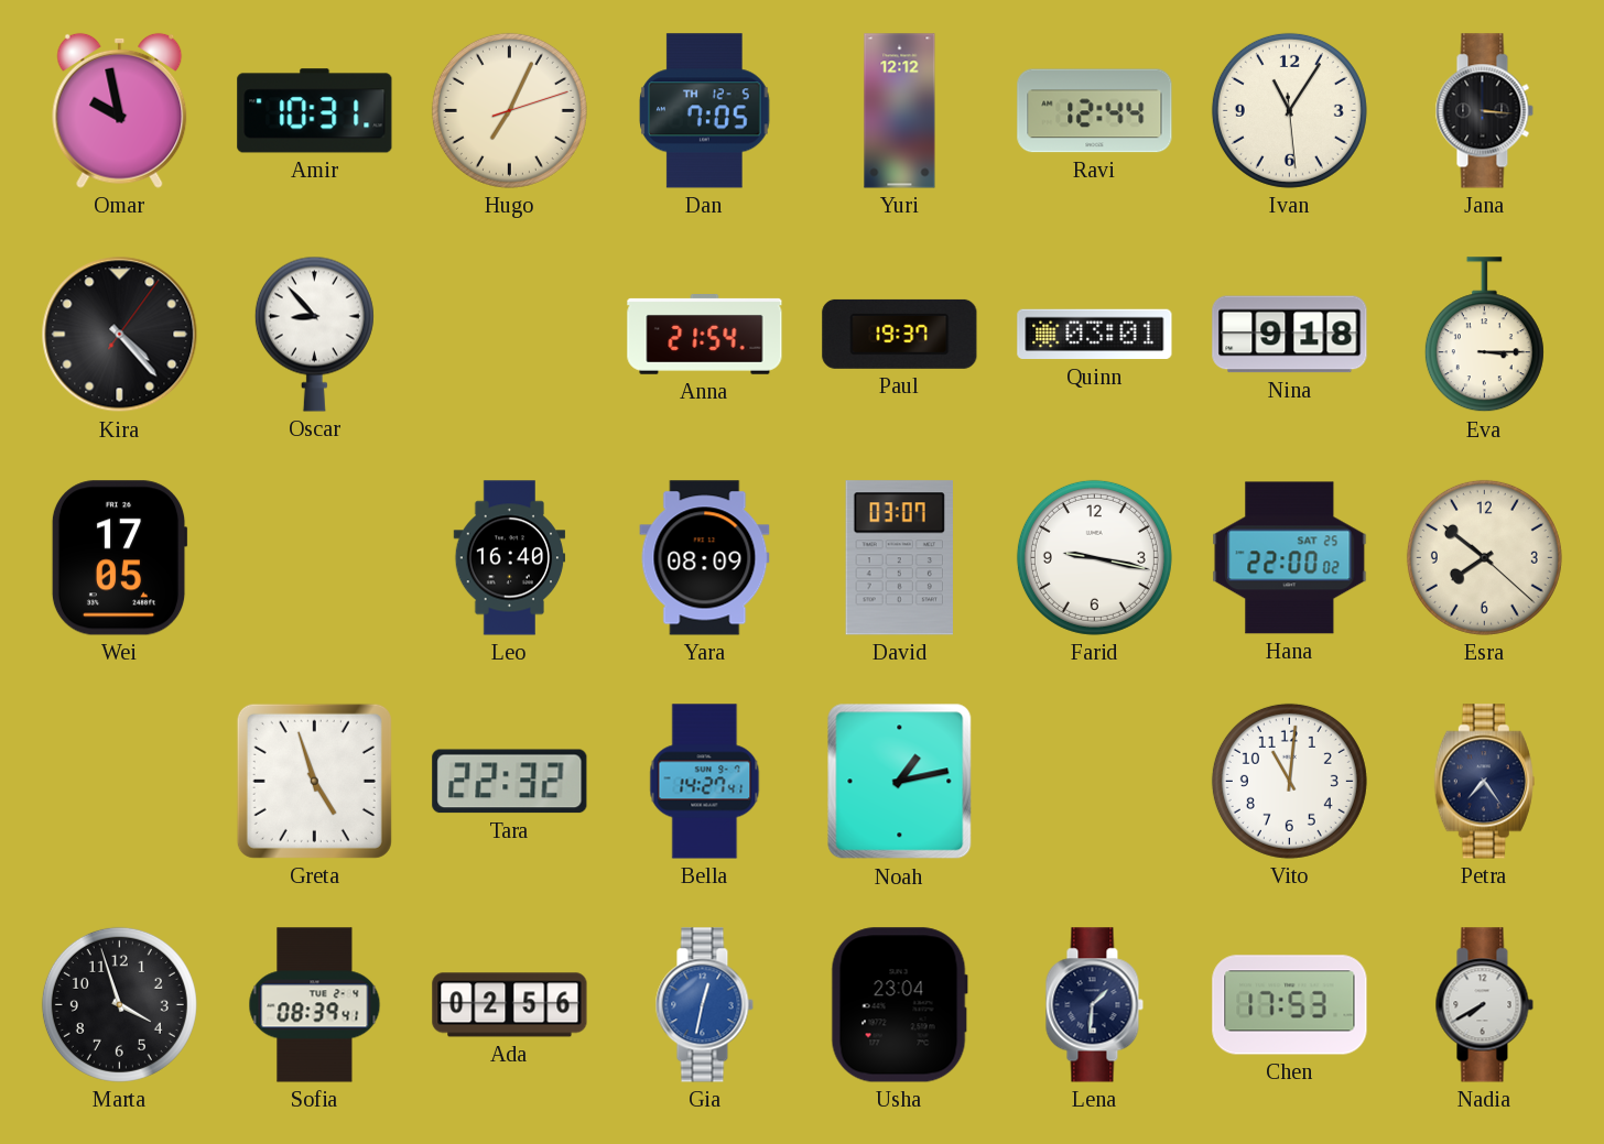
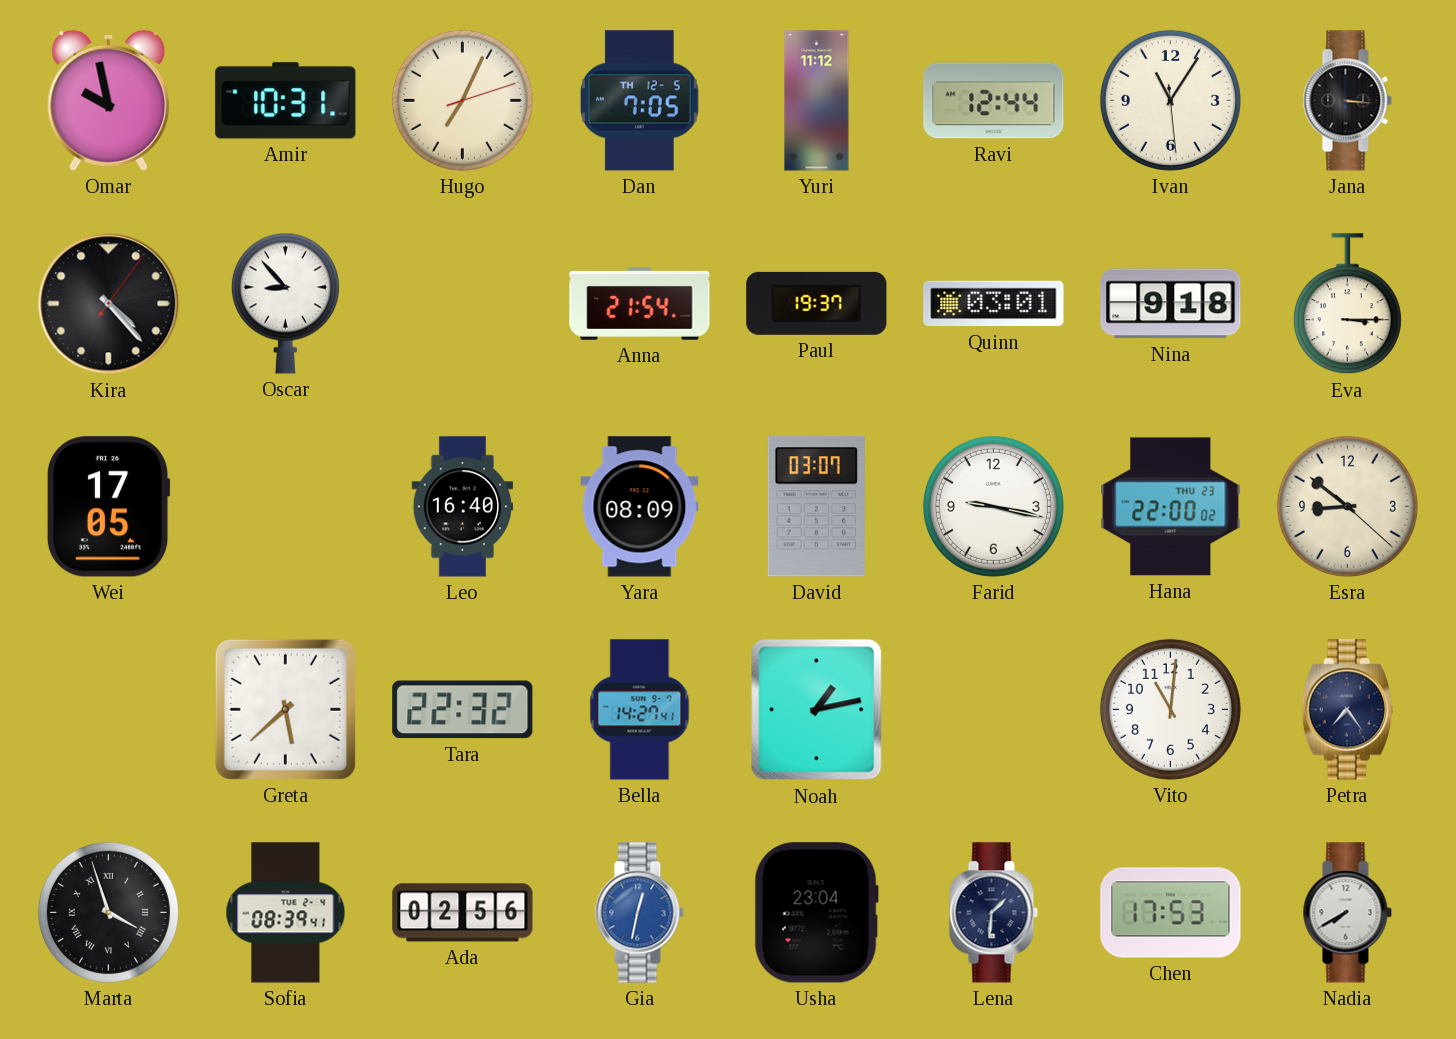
Yuri: 12:12 -> 11:12
Hana date: SAT 25 -> THU 23
Esra: 7:51 -> 8:51
Greta: 4:57 -> 5:38
Marta numerals: Arabic -> Roman
